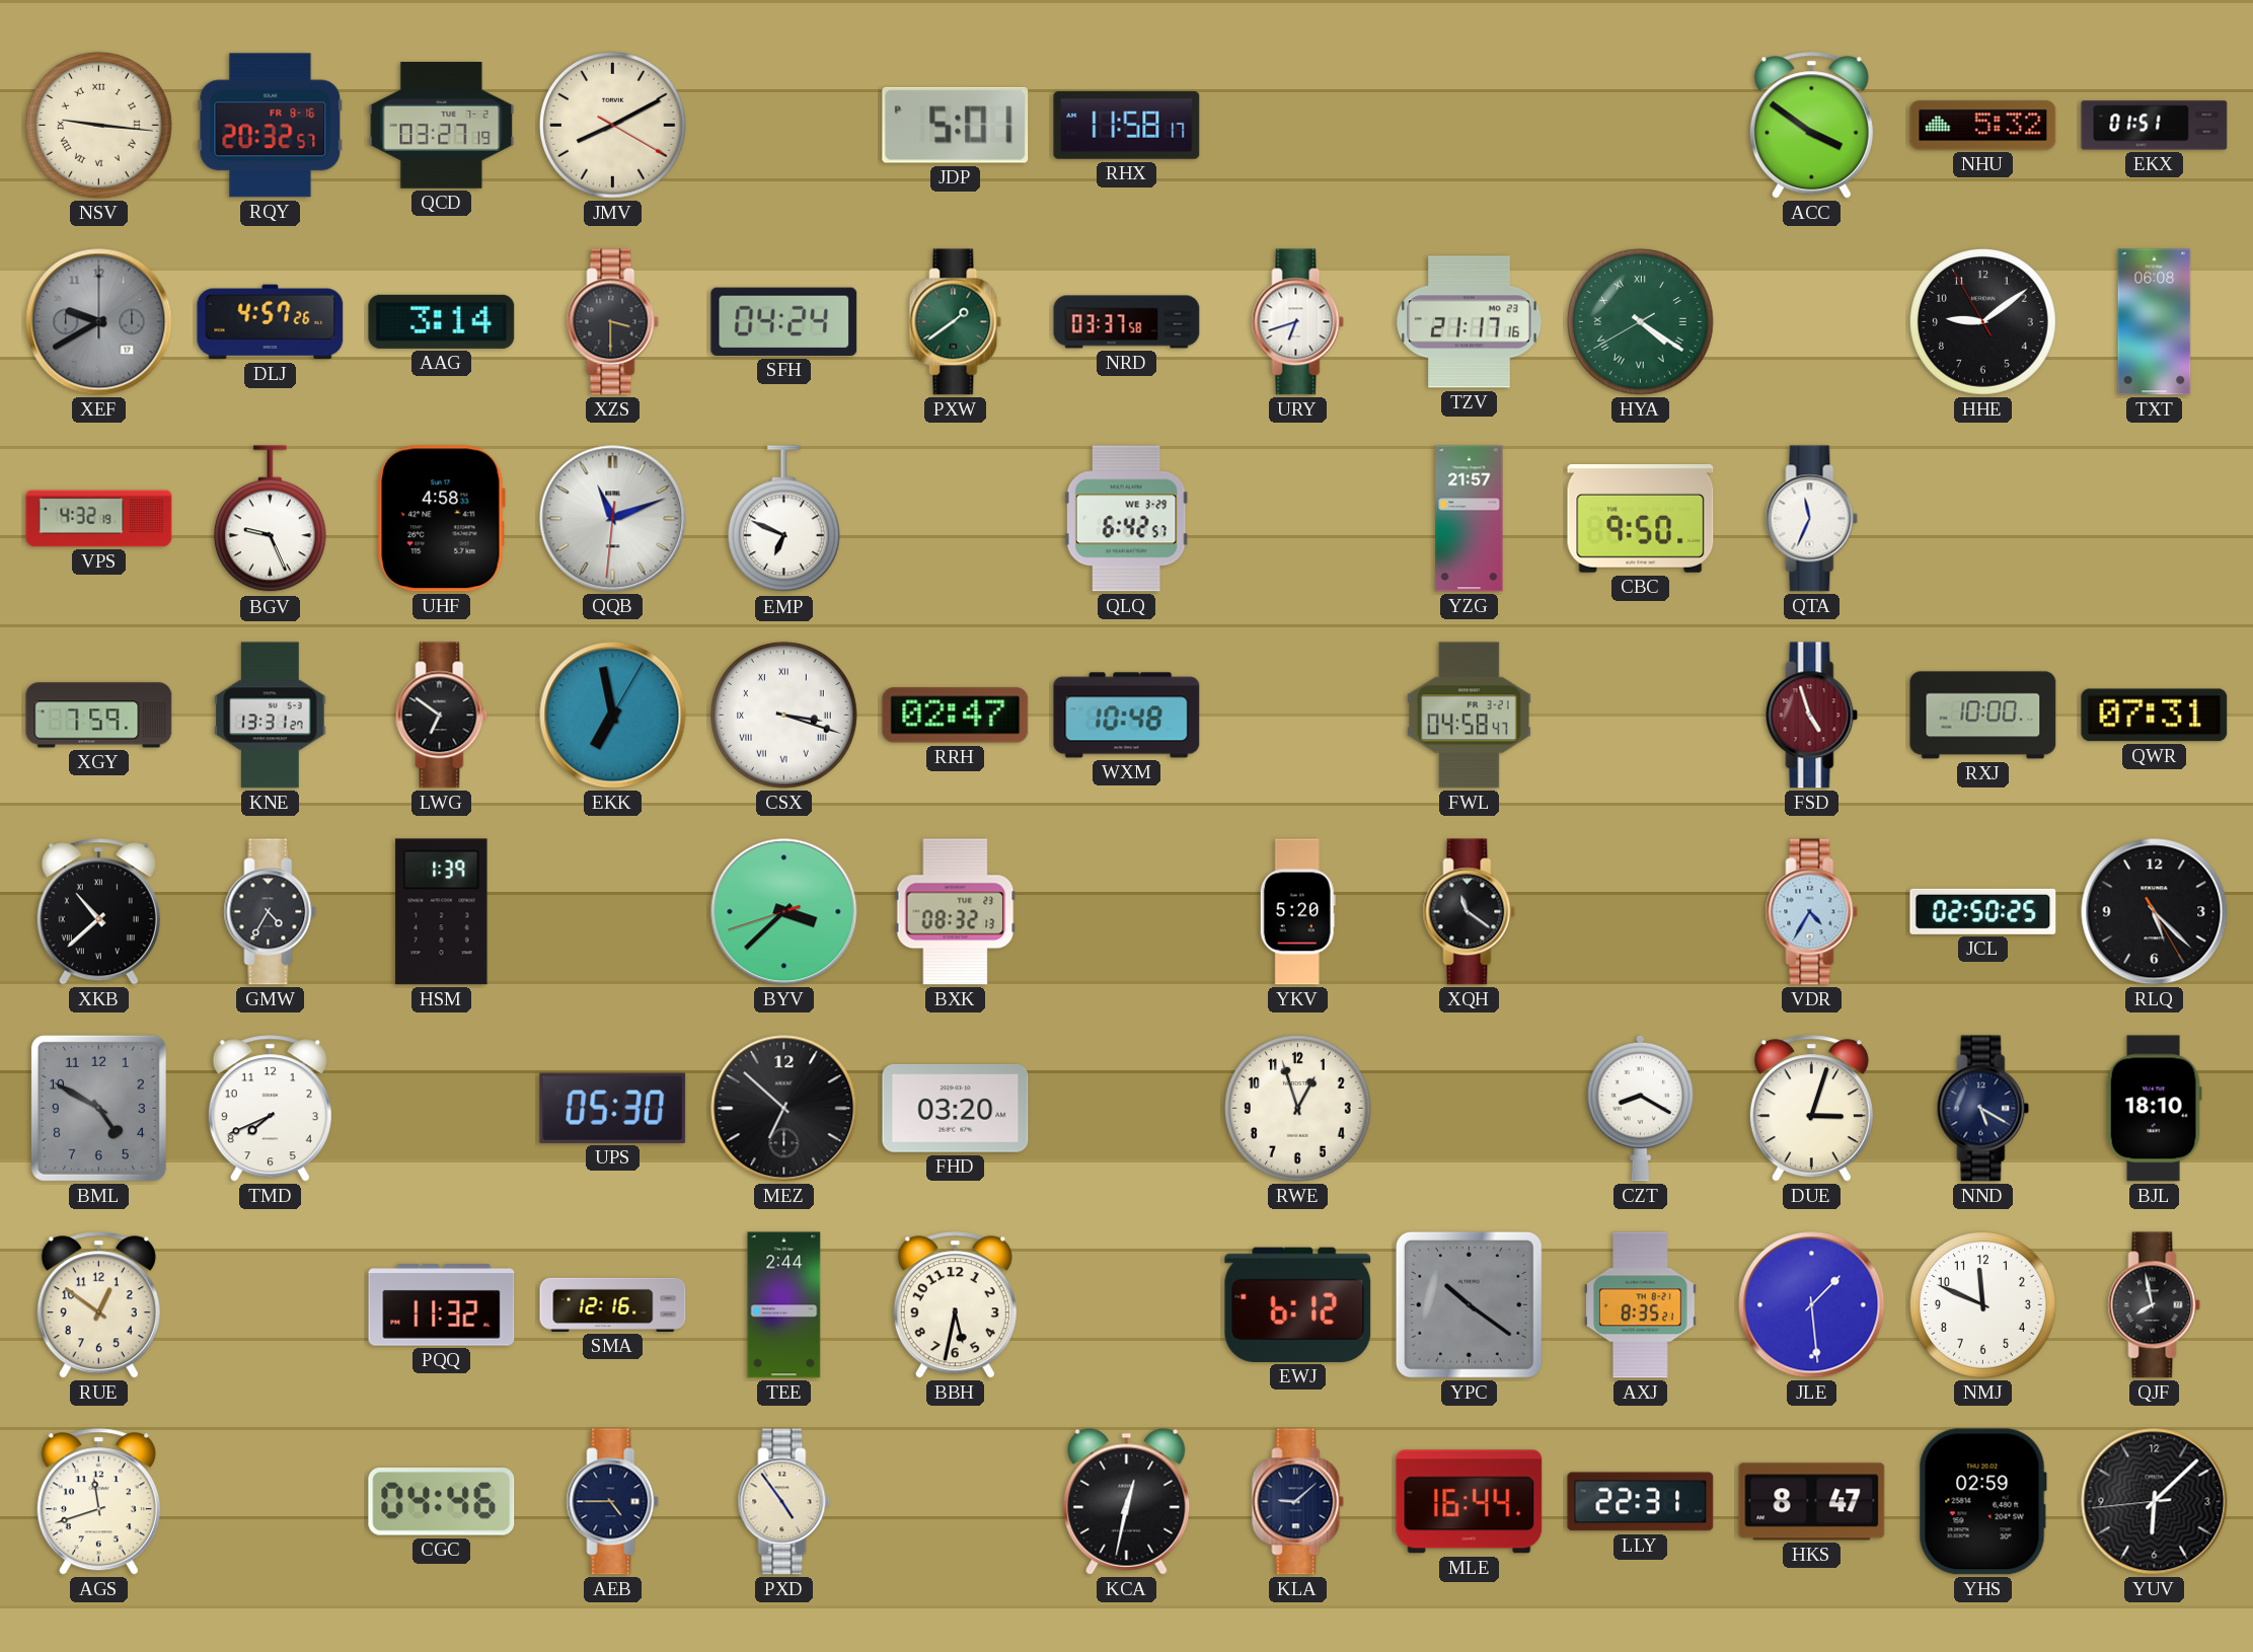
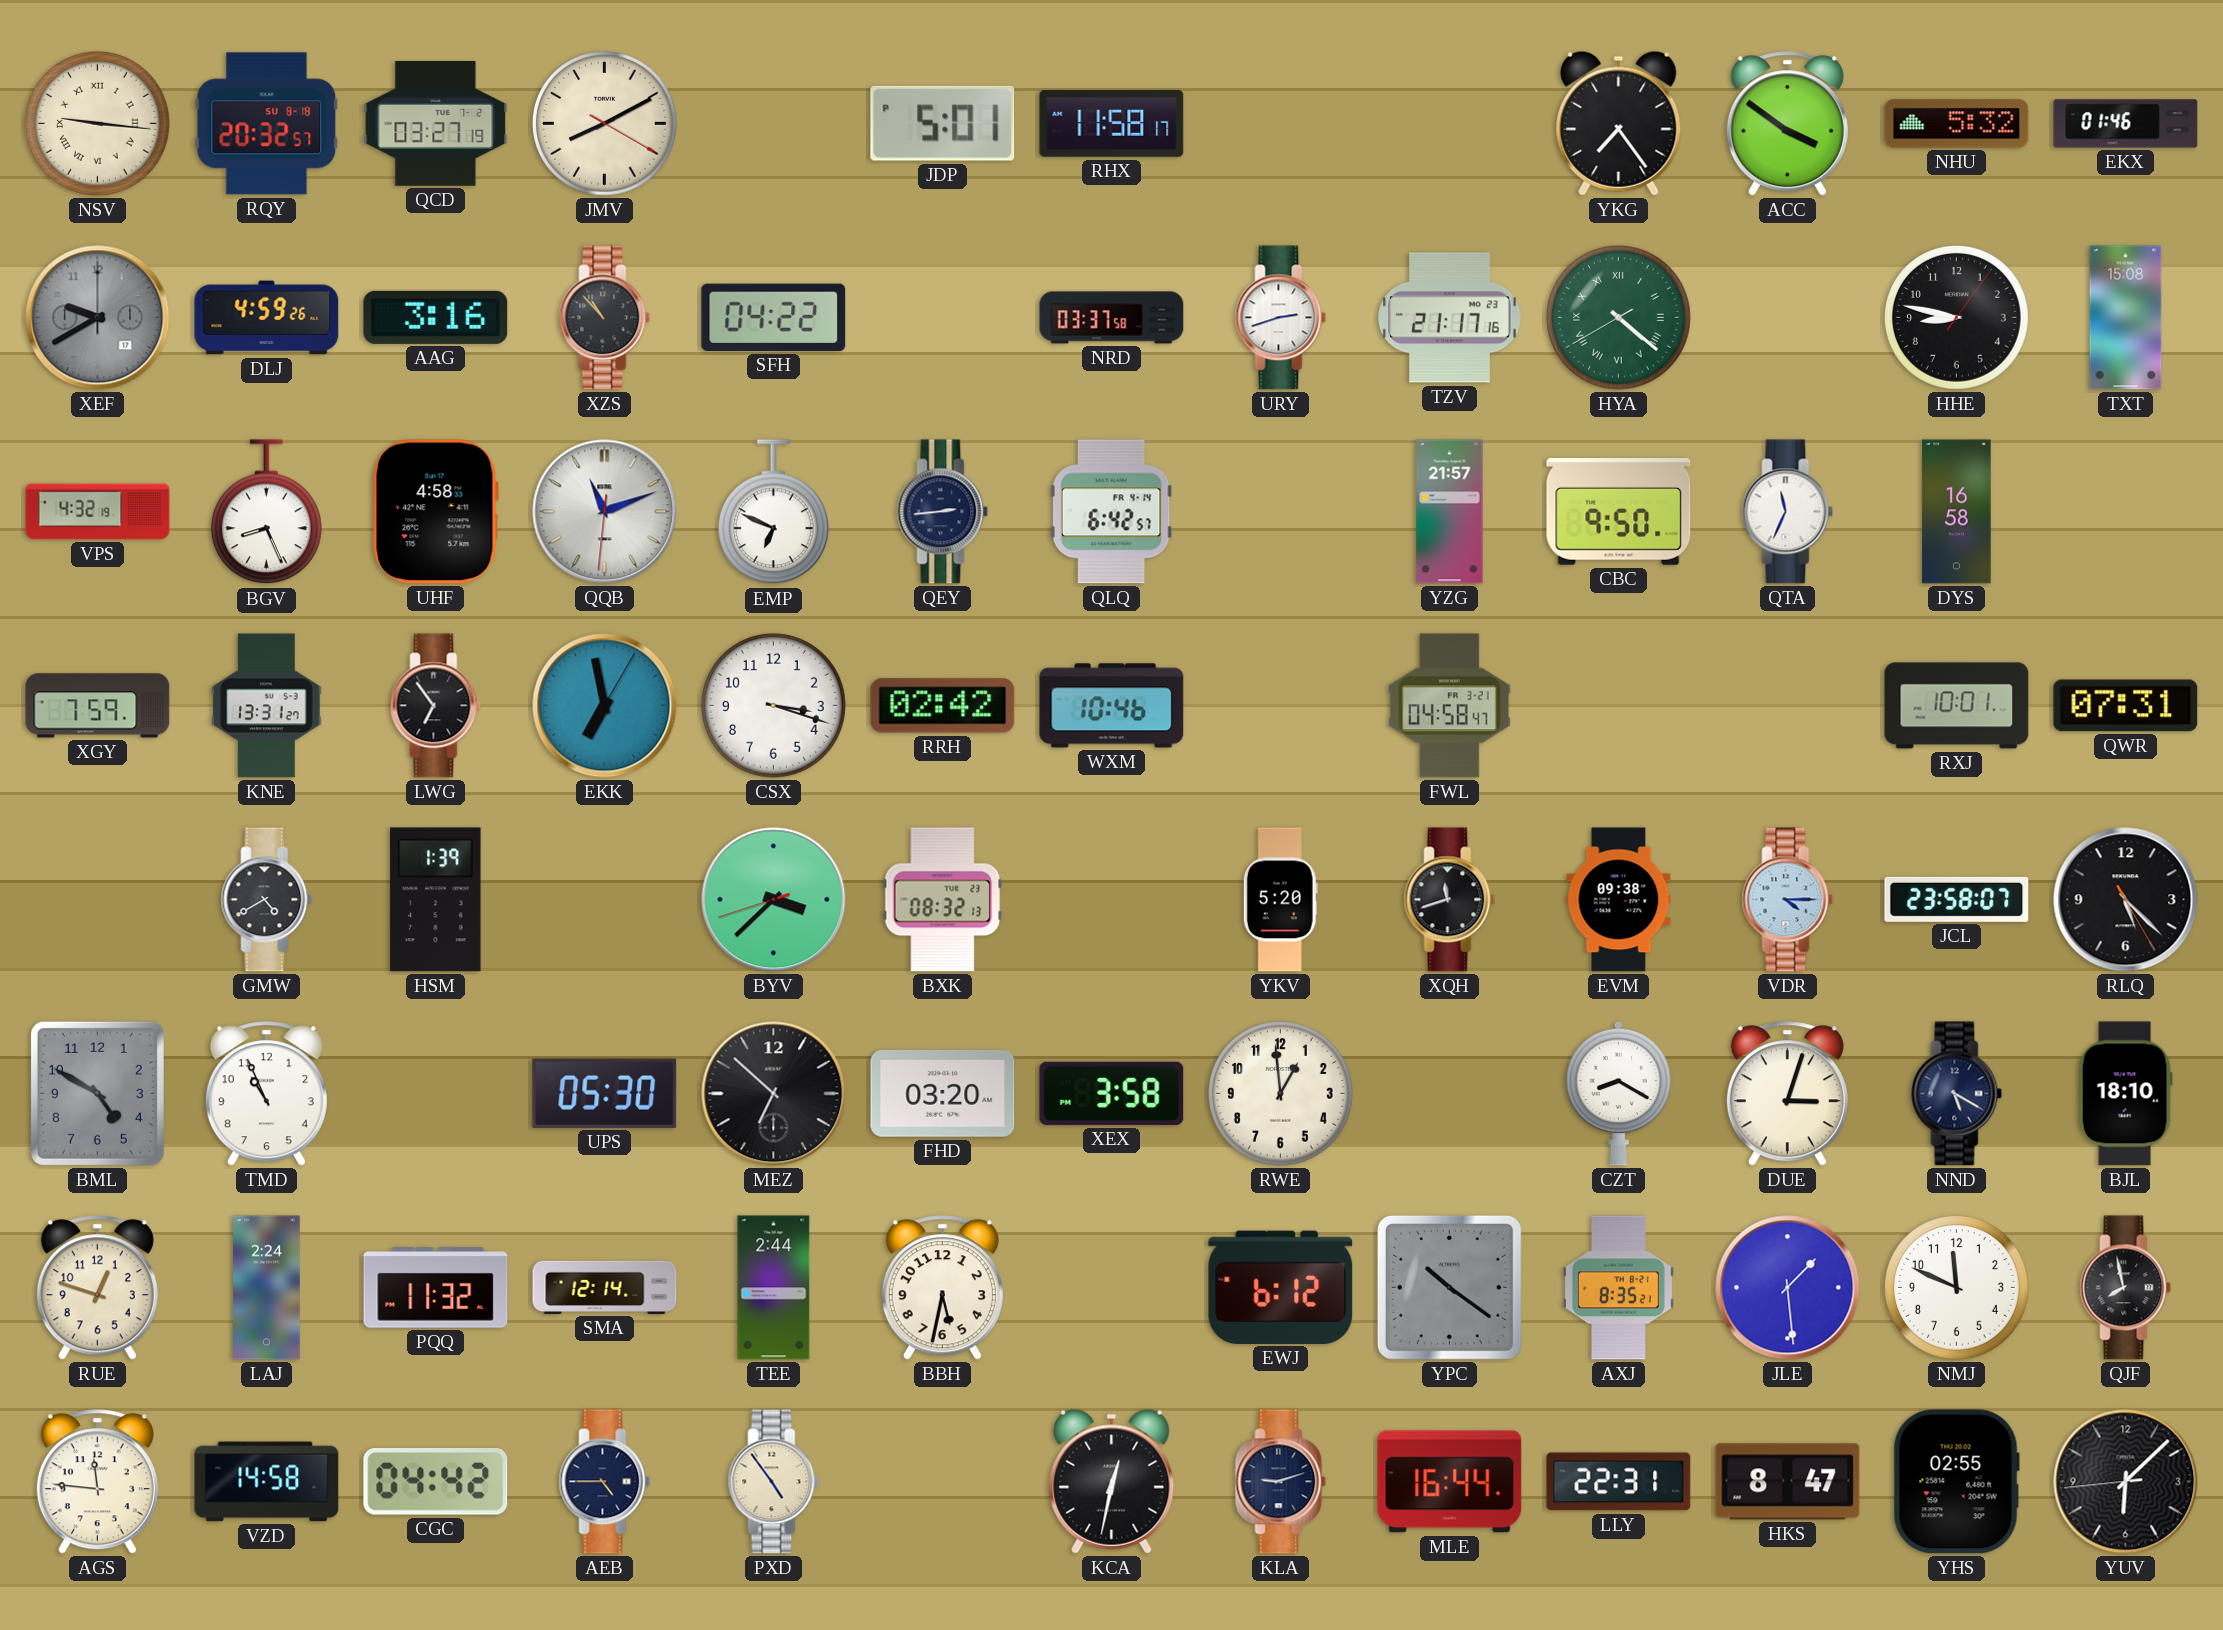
RQY date: FR 8-16 -> SU 8-18
YKG: none -> 7:24
EKX: 01:51 -> 01:46
DLJ: 4:57 -> 4:59
AAG: 3:14 -> 3:16
XZS: 3:30 -> 10:53
SFH: 04:24 -> 04:22
PXW: 1:39 -> none
URY: 6:42 -> 2:42
HYA: 4:20 -> 4:21
HHE: 9:08 -> 8:47
TXT: 06:08 -> 15:08
BGV: 9:26 -> 8:26
QEY: none -> 2:44
QLQ date: WE 3-29 -> FR 4-14
DYS: none -> 16:58
LWG: 6:51 -> 6:54
CSX numerals: Roman -> Arabic
RRH: 02:47 -> 02:42
WXM: 10:48 -> 10:46
FSD: 4:57 -> none
RXJ: 10:00 -> 10:01
XKB: 10:38 -> none
GMW: 4:35 -> 4:40
XQH: 11:21 -> 11:42
EVM: none -> 09:38
VDR: 4:35 -> 4:15
JCL: 02:50 -> 23:58
TMD: 7:41 -> 10:56
XEX: none -> 3:58
RWE: 12:57 -> 12:59
RUE: 12:51 -> 12:48
LAJ: none -> 2:24
SMA: 12:16 -> 12:14
AGS: 11:42 -> 11:46
VZD: none -> 14:58
CGC: 04:46 -> 04:42
KLA: 9:08 -> 9:12
YHS: 02:59 -> 02:55
